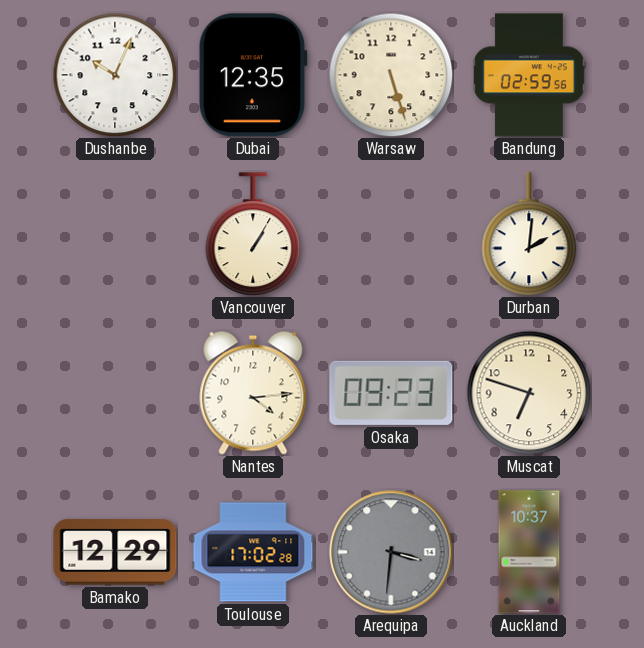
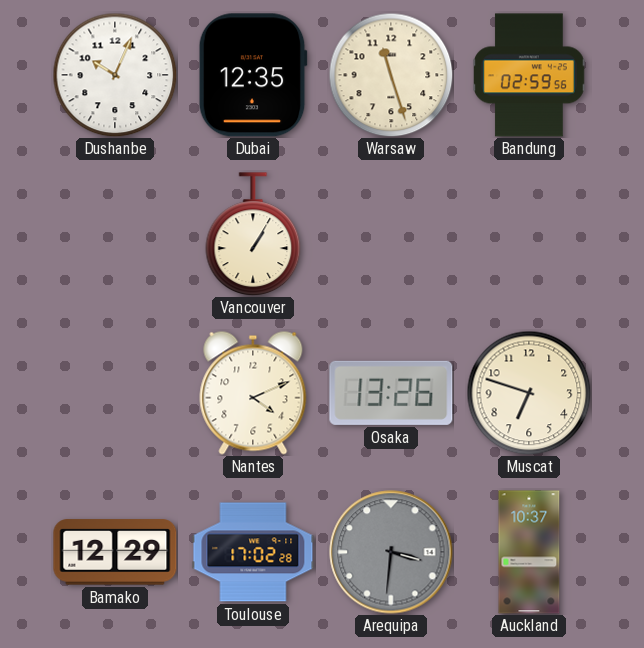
Warsaw: 5:27 -> 11:27
Durban: 2:01 -> none
Nantes: 4:14 -> 4:11
Osaka: 09:23 -> 13:26
